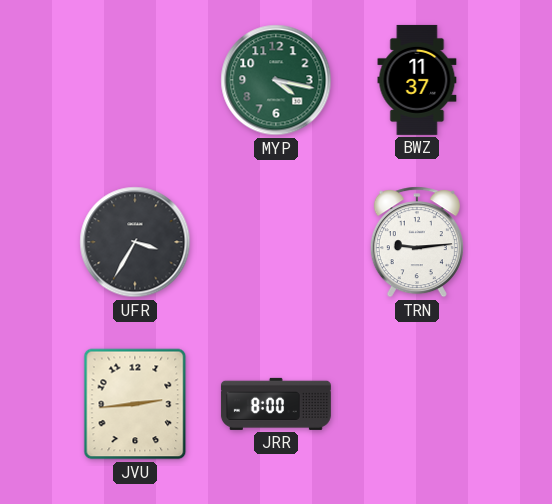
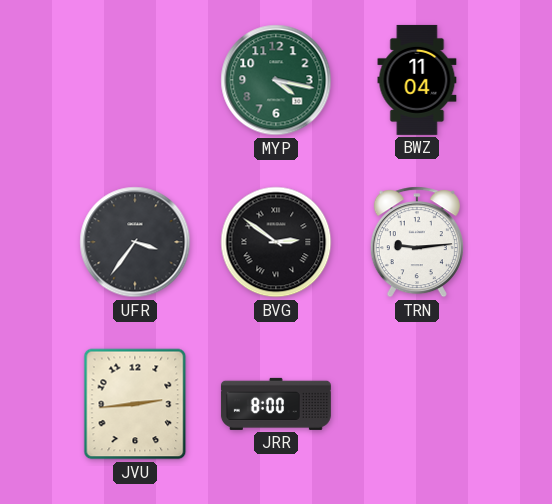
BWZ: 11:37 -> 11:04
UFR: 3:35 -> 3:36
BVG: none -> 2:51
